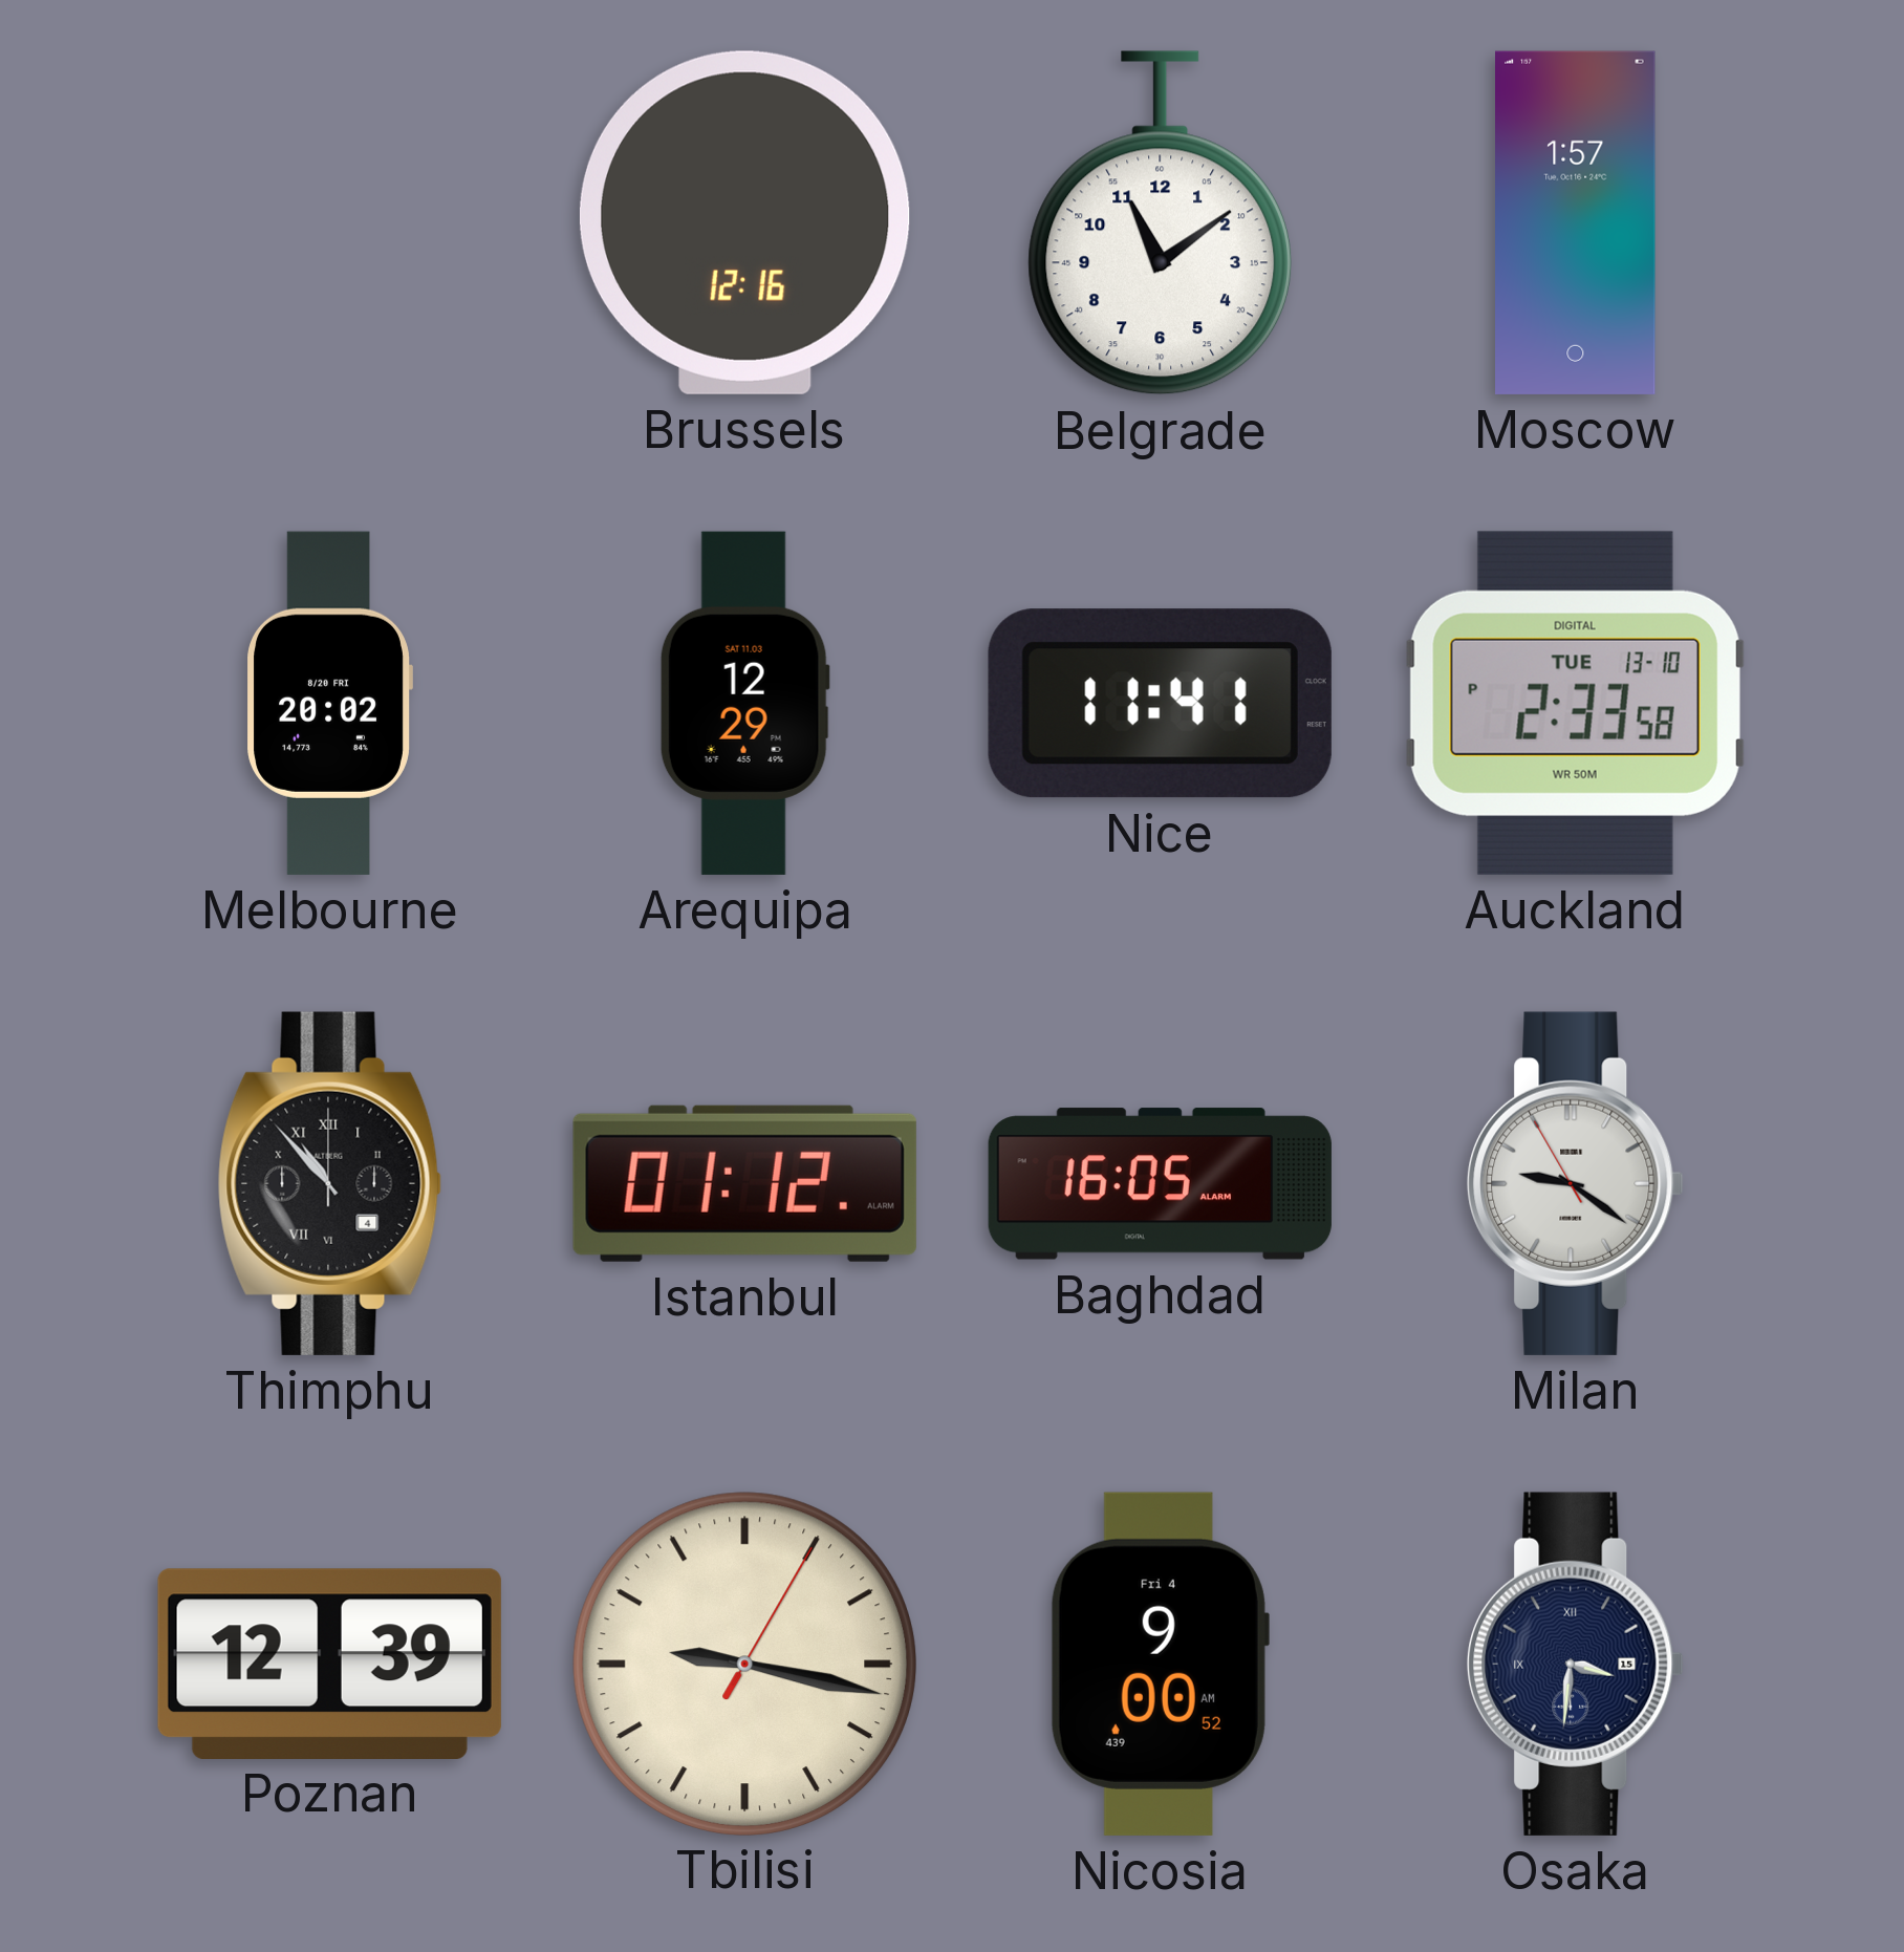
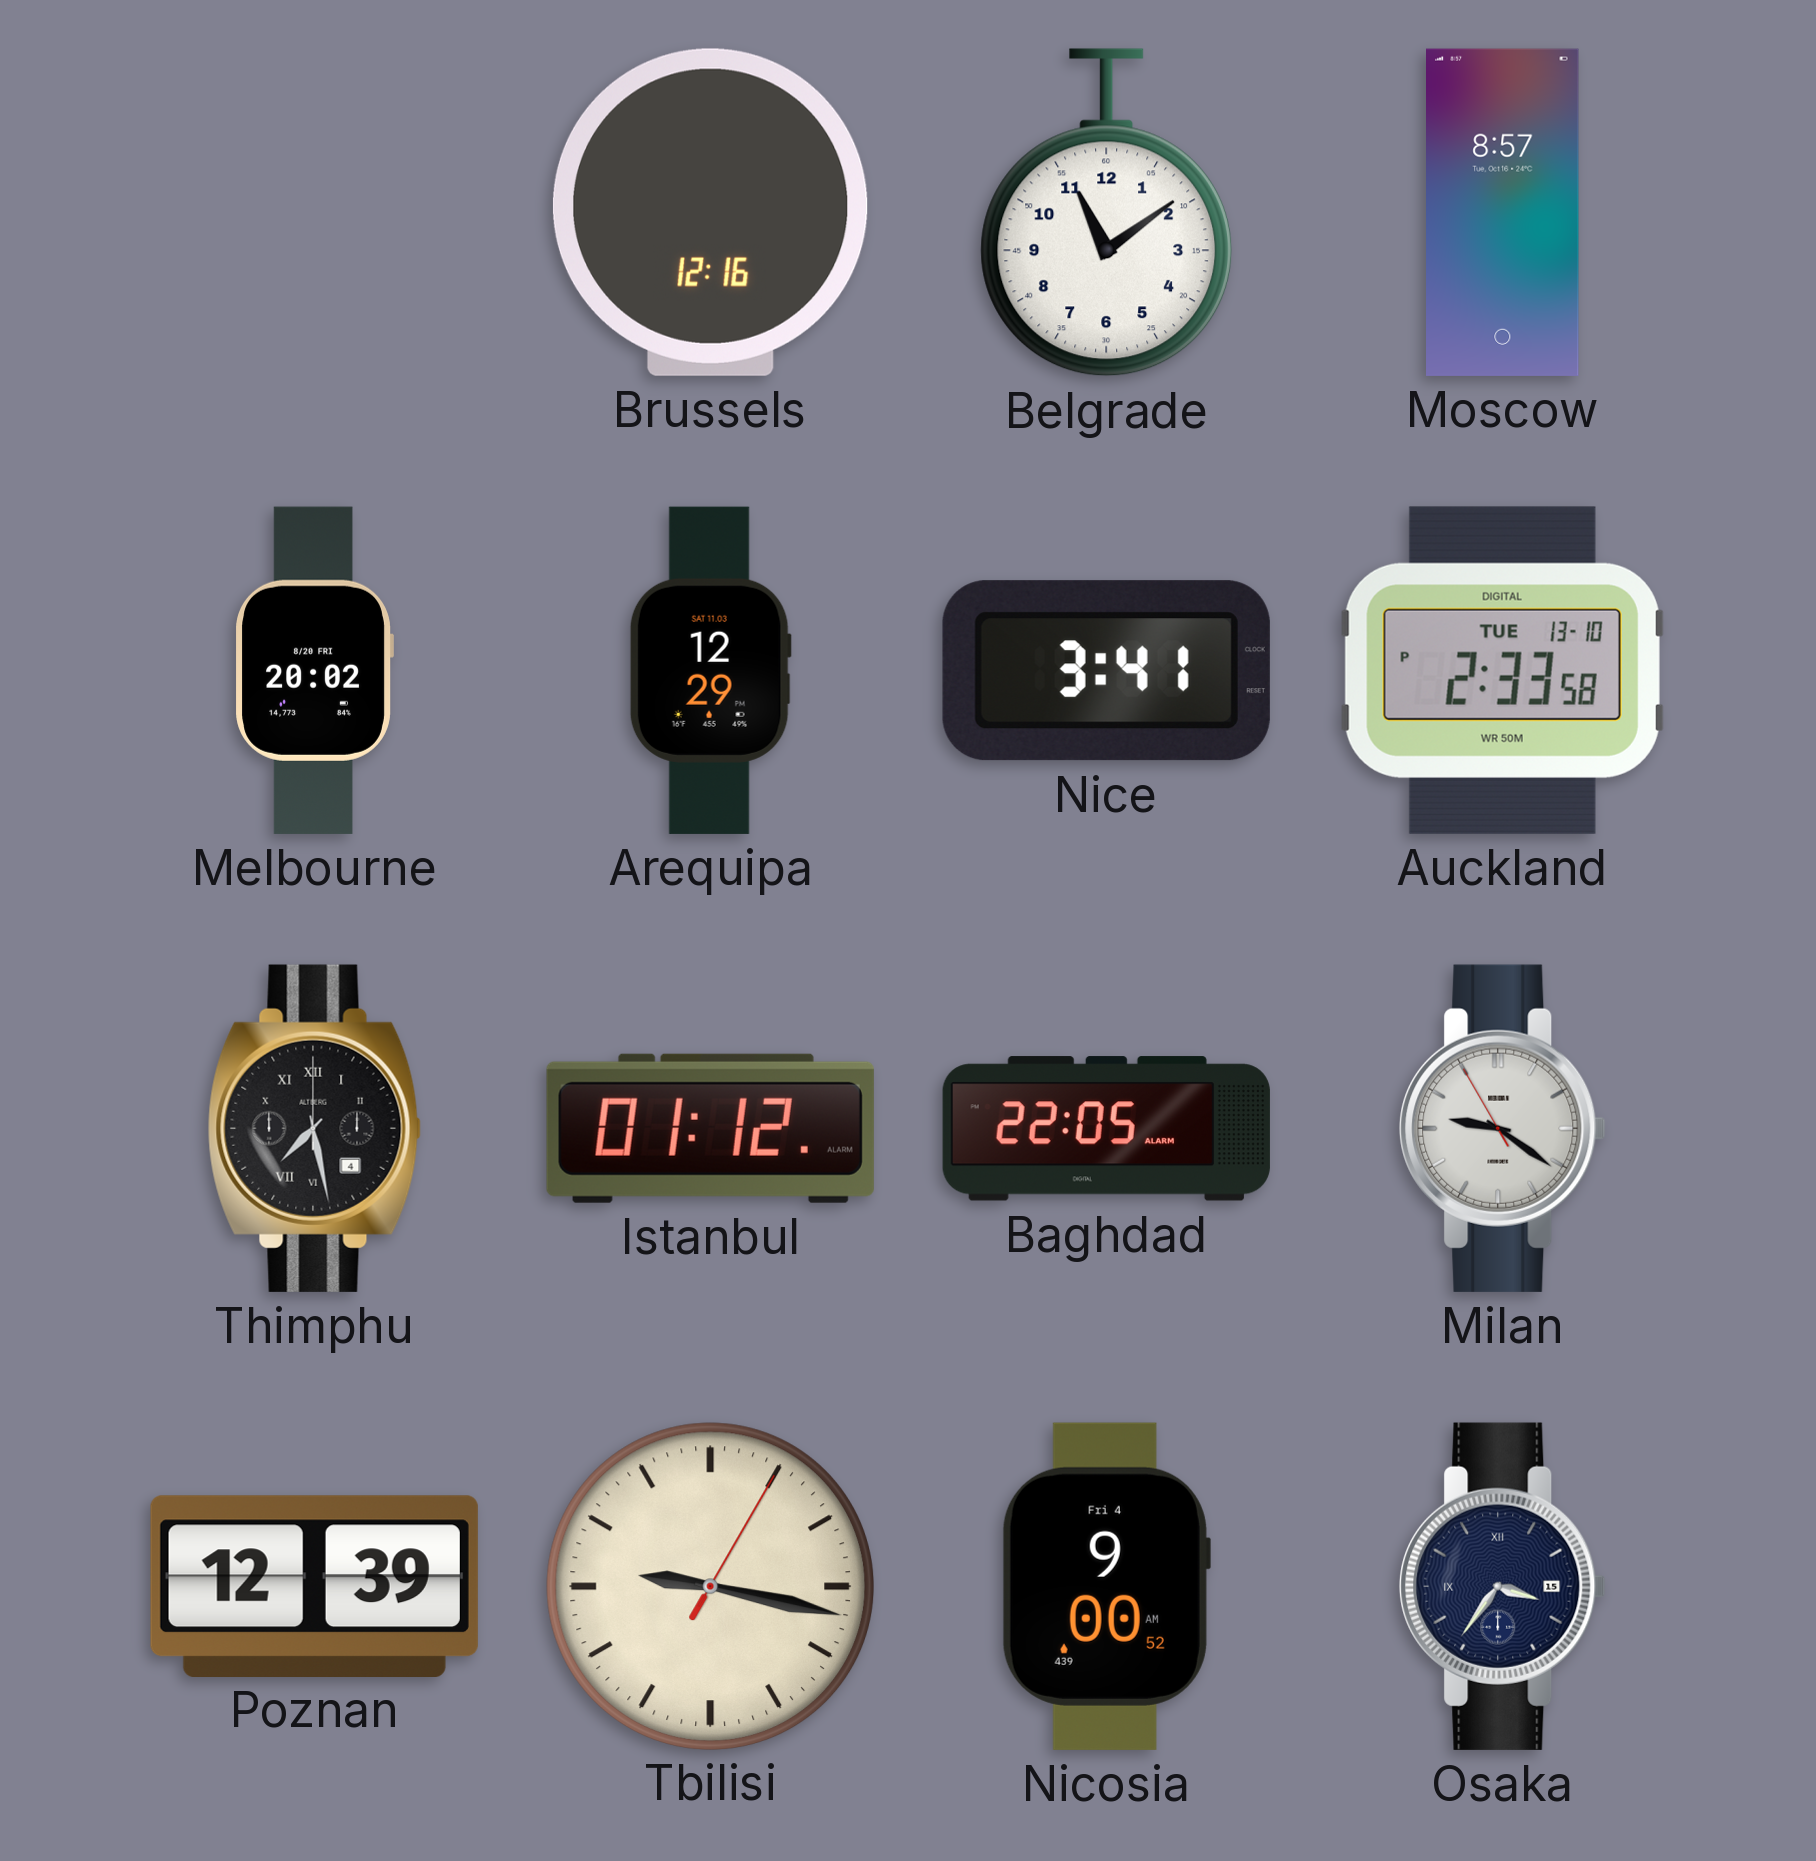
Moscow: 1:57 -> 8:57
Nice: 11:41 -> 3:41
Thimphu: 10:53 -> 7:28
Baghdad: 16:05 -> 22:05
Osaka: 3:31 -> 3:36
